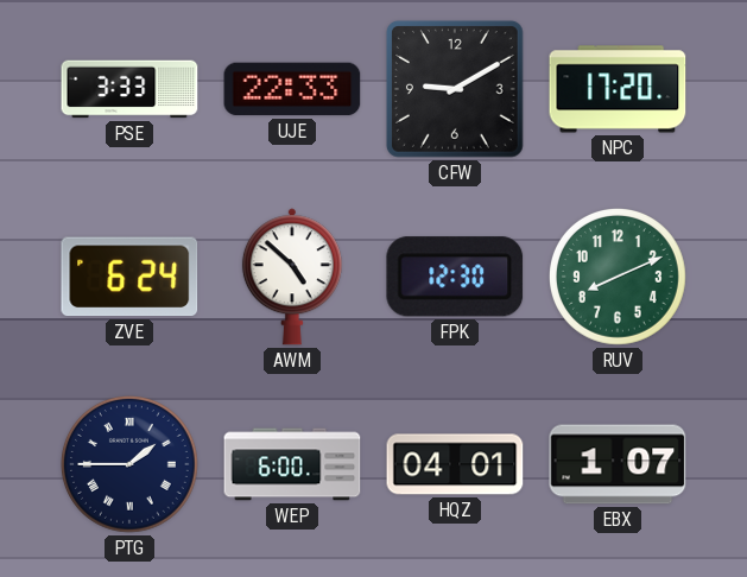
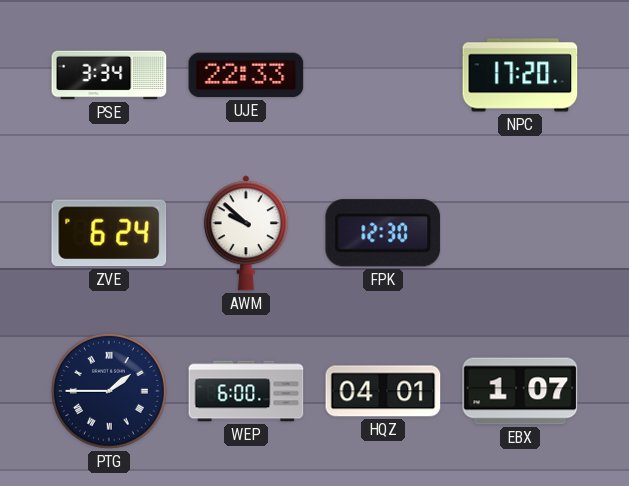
PSE: 3:33 -> 3:34
CFW: 9:10 -> none
AWM: 4:52 -> 9:52
RUV: 8:11 -> none
